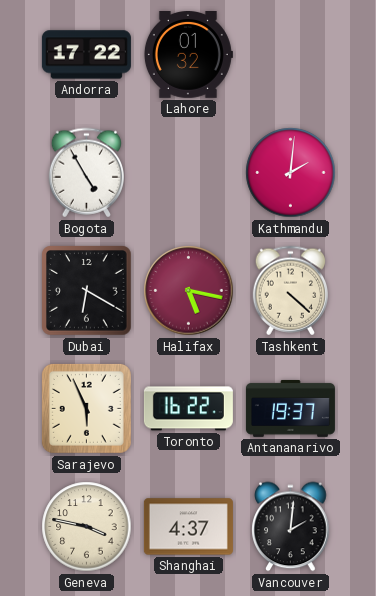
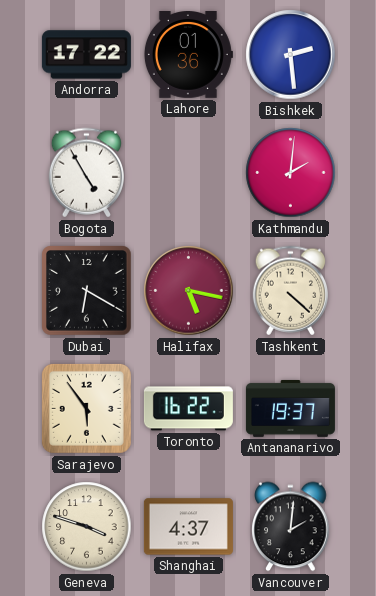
Lahore: 01:32 -> 01:36
Bishkek: none -> 2:29
Sarajevo: 5:56 -> 5:54
Geneva: 3:47 -> 3:48
